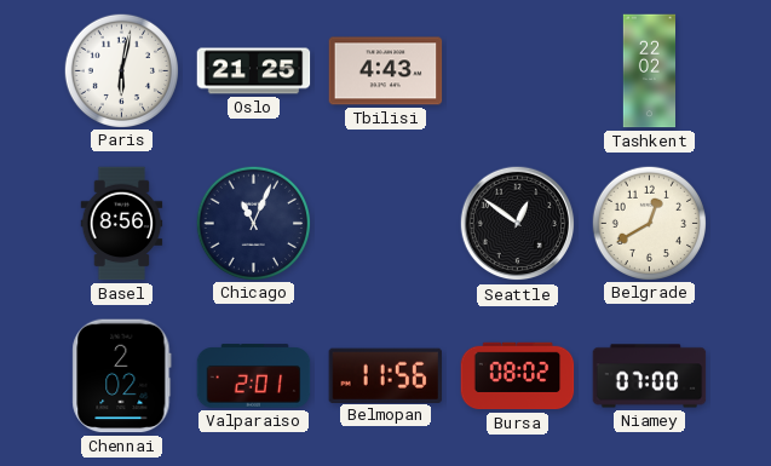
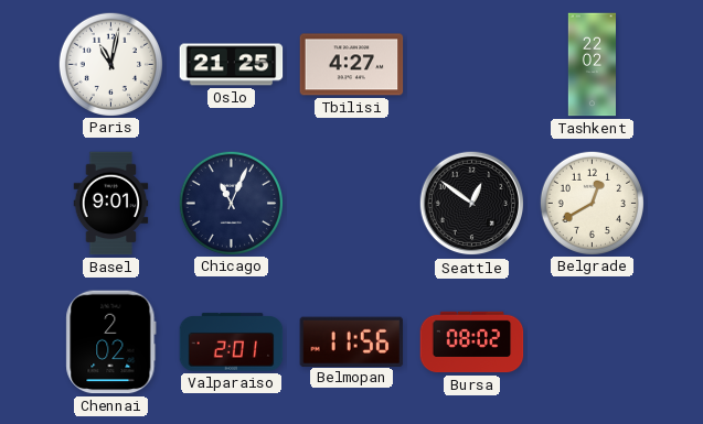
Paris: 6:02 -> 11:02
Tbilisi: 4:43 -> 4:27
Basel: 8:56 -> 9:01
Niamey: 07:00 -> none
